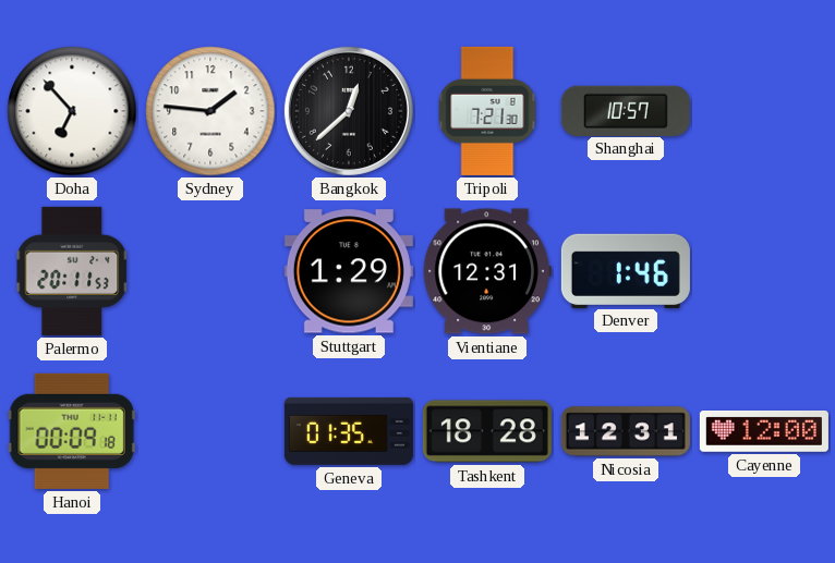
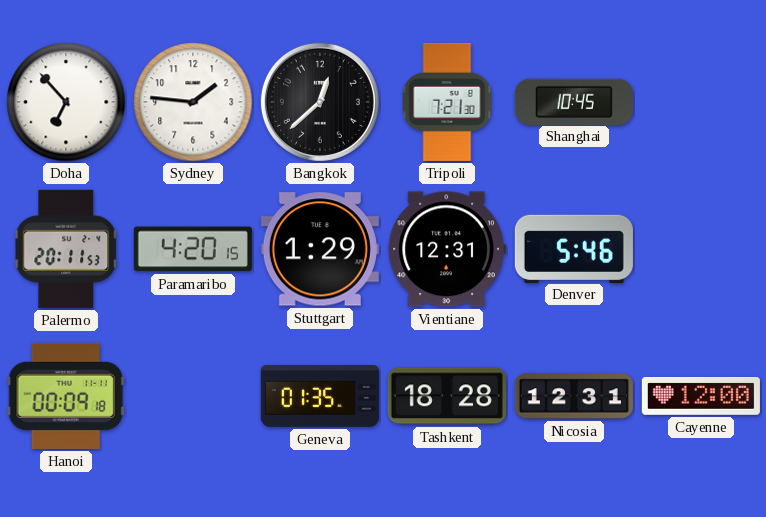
Shanghai: 10:57 -> 10:45
Paramaribo: none -> 4:20
Denver: 1:46 -> 5:46
